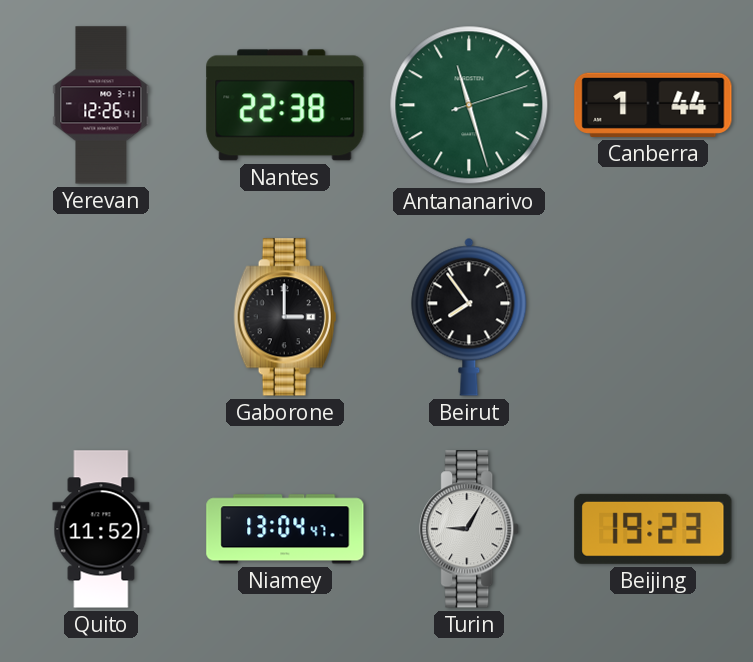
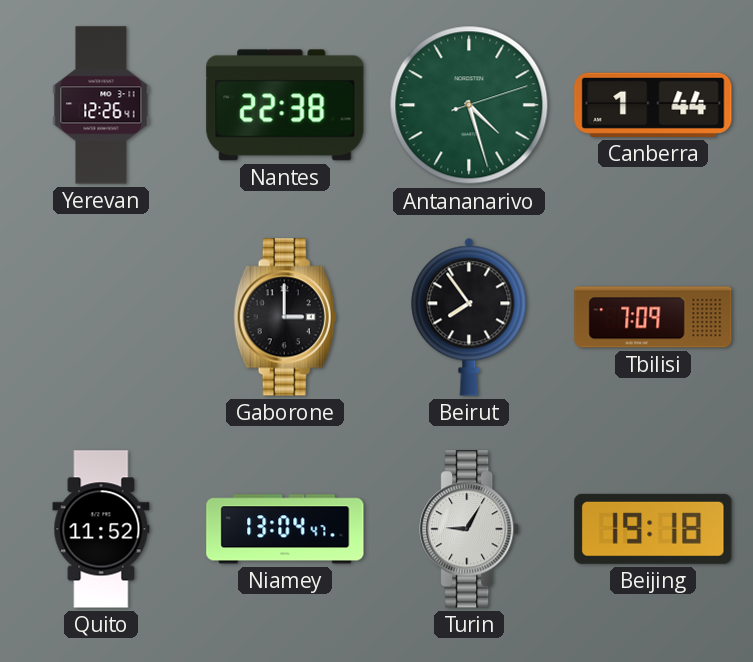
Antananarivo: 11:27 -> 4:27
Tbilisi: none -> 7:09
Beijing: 19:23 -> 19:18
